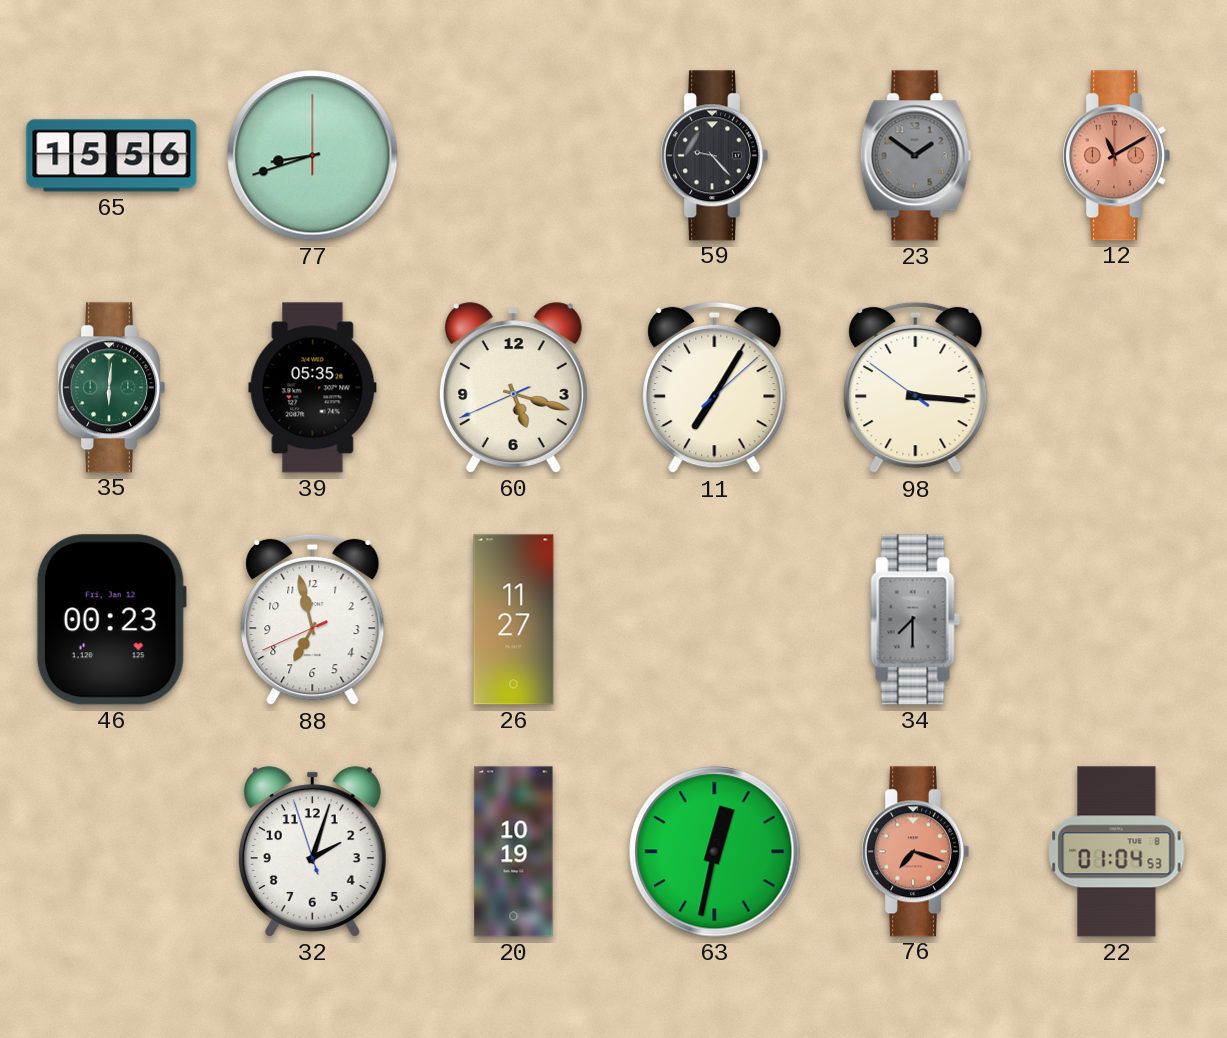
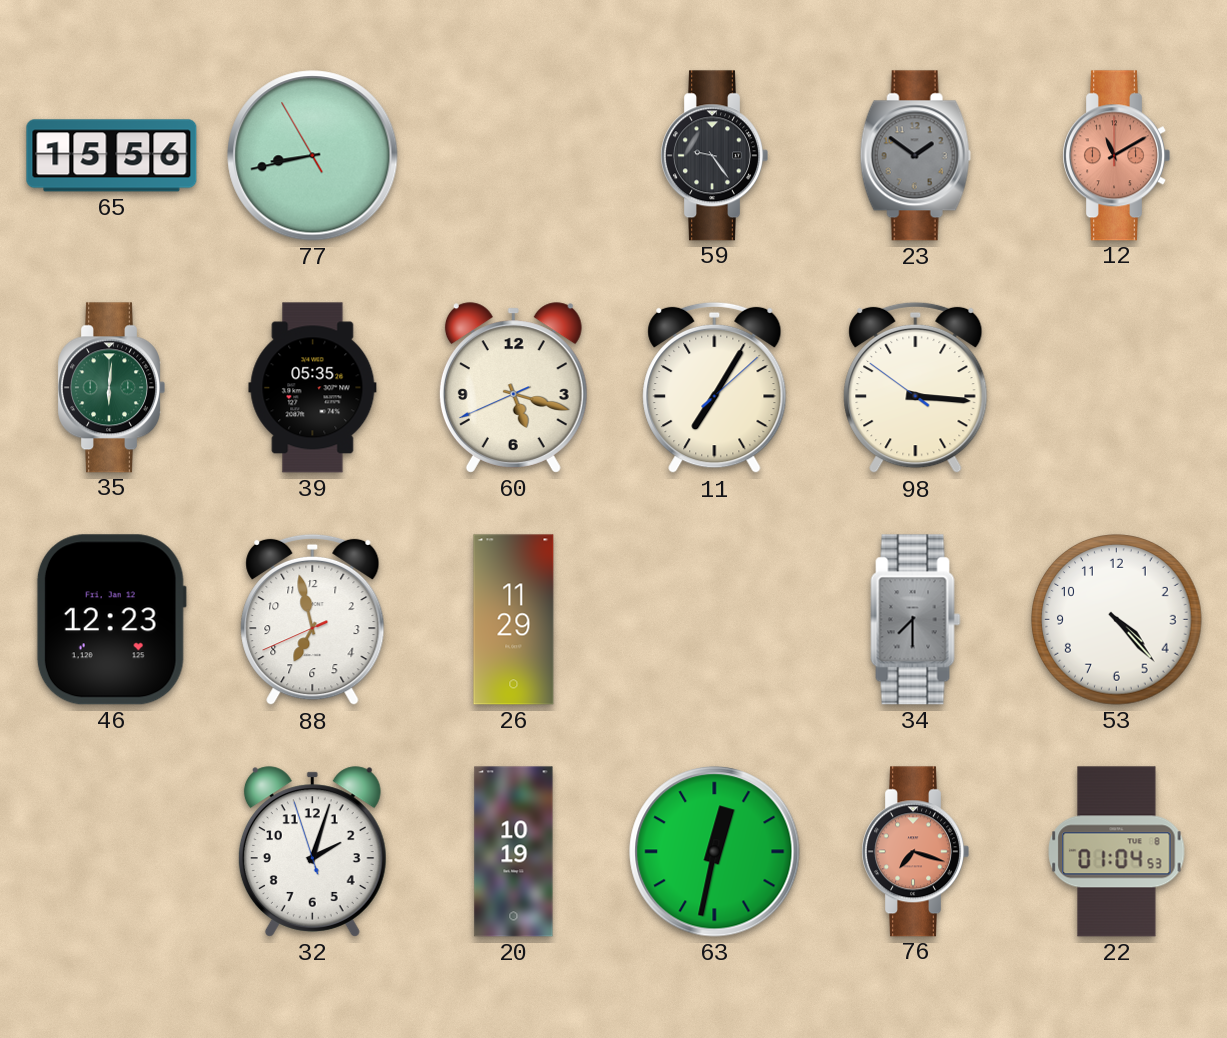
77: 8:42:00 -> 8:42:55
59: 9:23 -> 9:24
46: 00:23 -> 12:23
26: 11:27 -> 11:29
53: none -> 4:23
